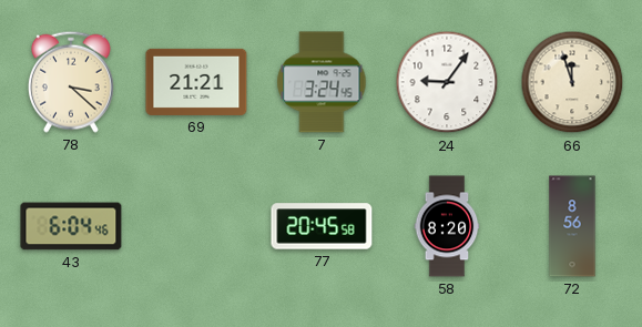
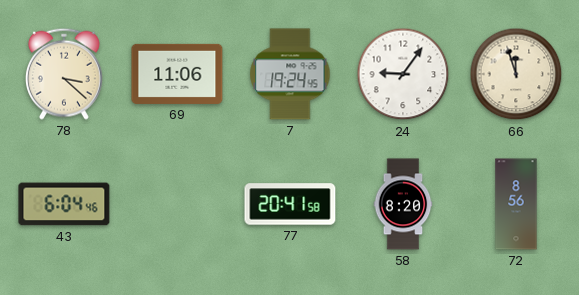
69: 21:21 -> 11:06
7: 3:24 -> 19:24
77: 20:45 -> 20:41
